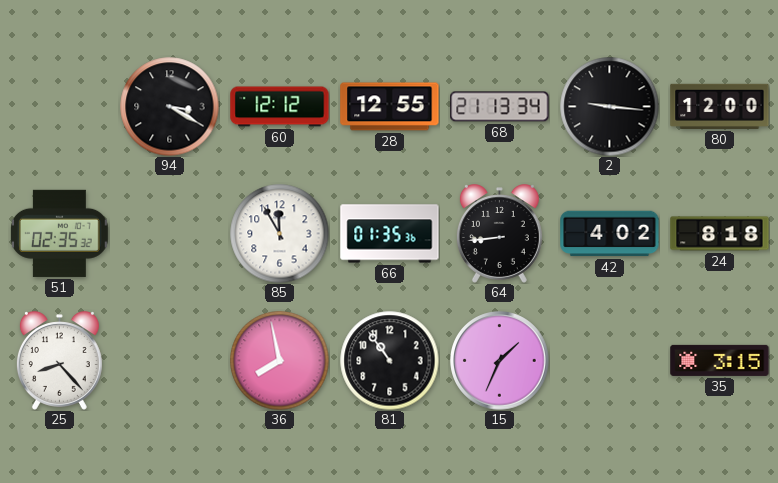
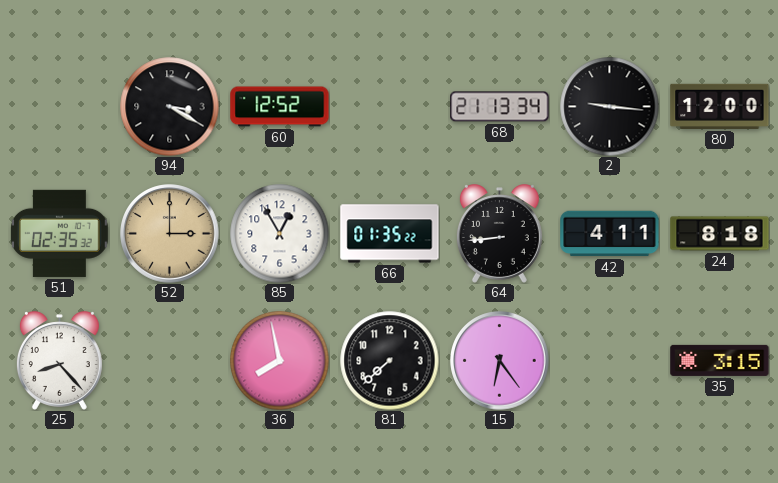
60: 12:12 -> 12:52
28: 12:55 -> none
52: none -> 3:00
85: 11:55 -> 12:55
66: 01:35:36 -> 01:35:22
42: 4:02 -> 4:11
81: 10:54 -> 7:38
15: 1:34 -> 6:24
